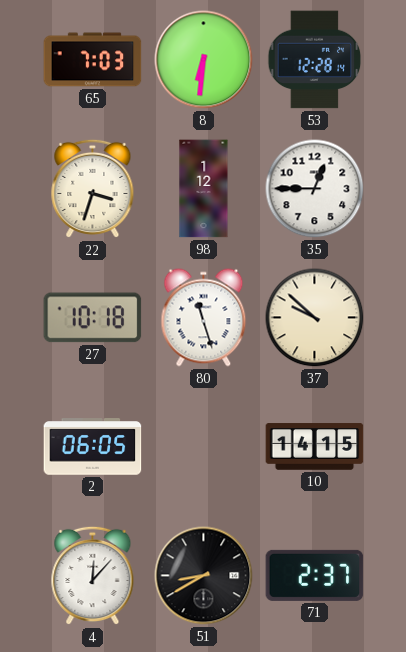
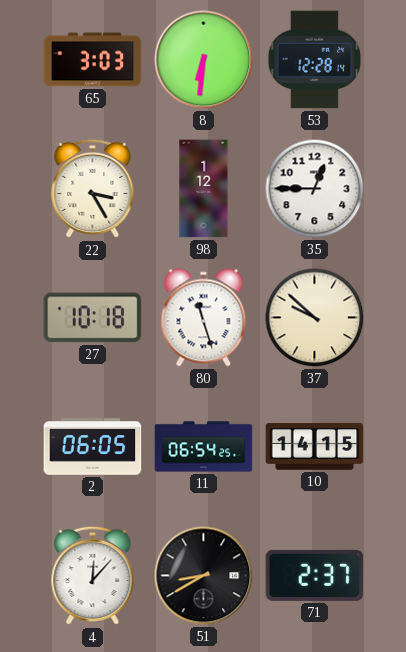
65: 7:03 -> 3:03
22: 3:33 -> 3:25
11: none -> 06:54
